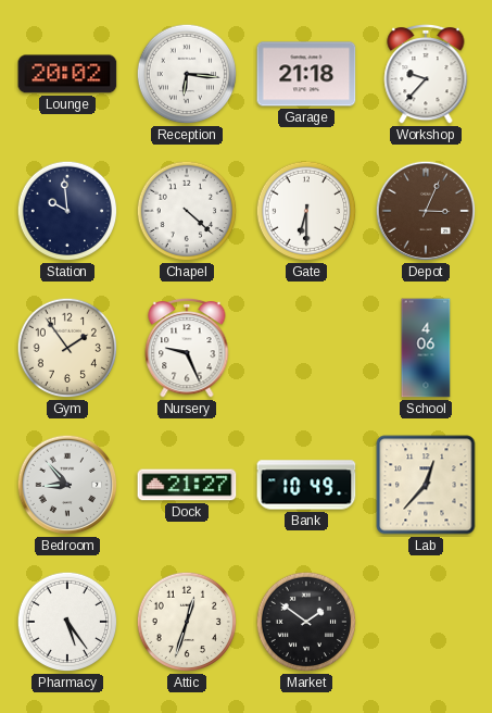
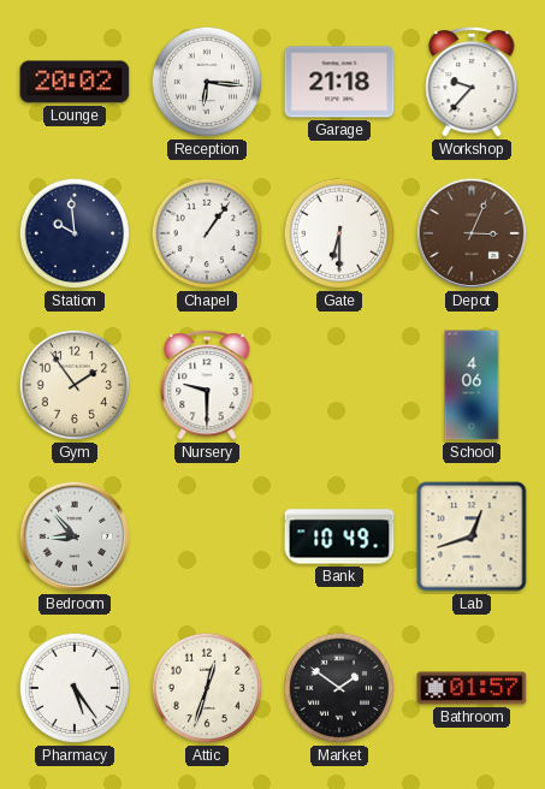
Chapel: 4:22 -> 1:06
Nursery: 9:26 -> 9:30
Dock: 21:27 -> none
Lab: 12:37 -> 12:42
Bathroom: none -> 01:57
